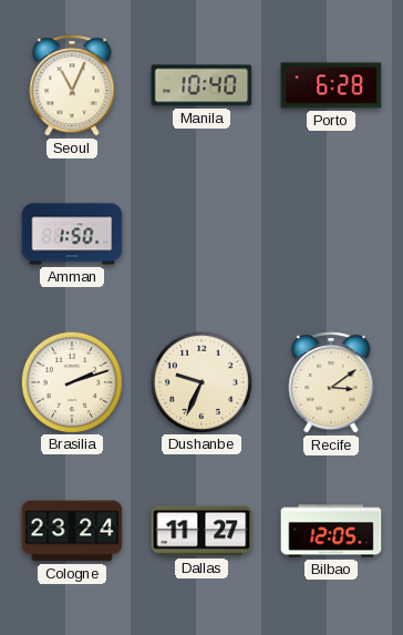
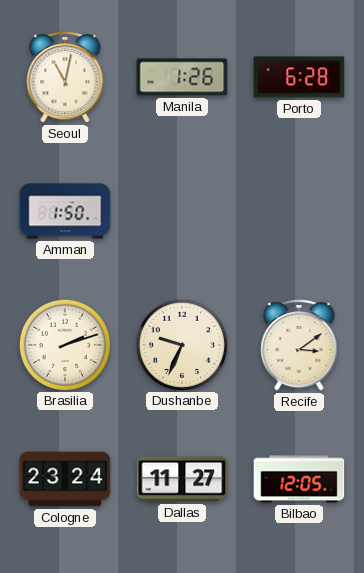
Seoul: 11:04 -> 11:02
Manila: 10:40 -> 1:26
